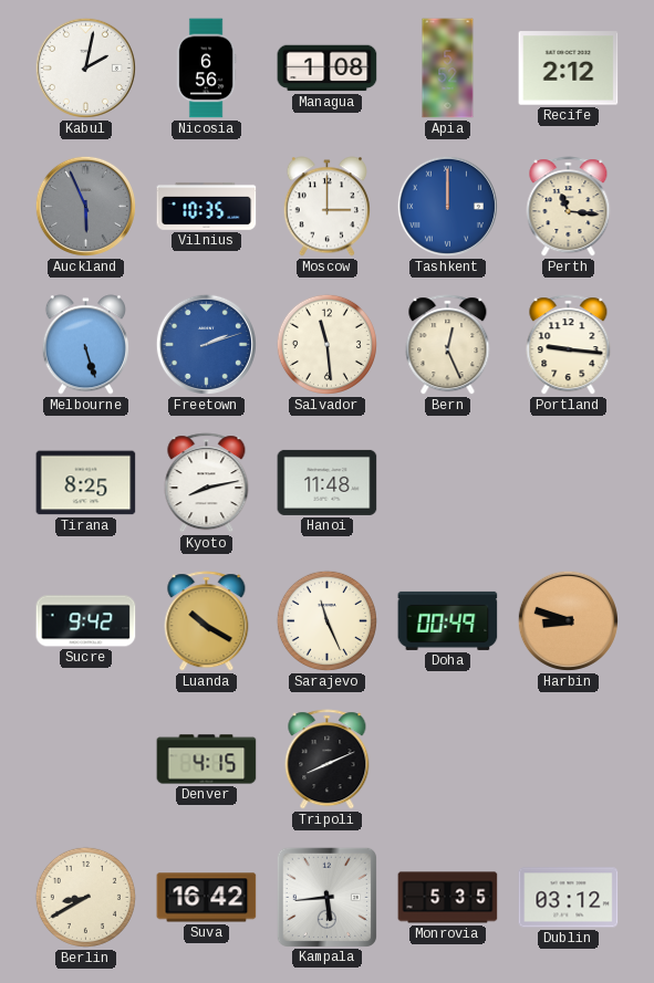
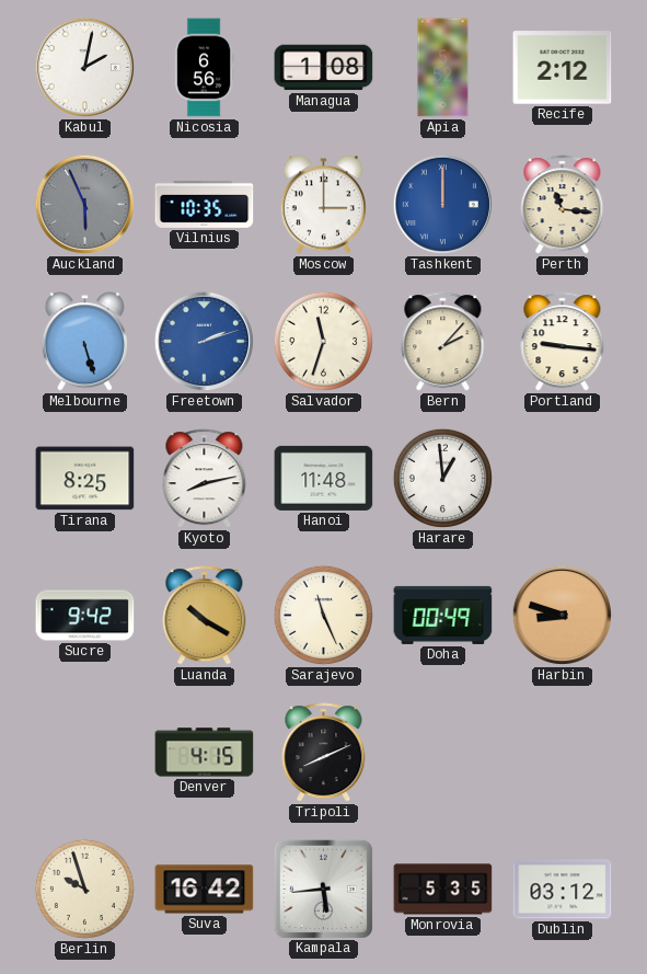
Salvador: 11:29 -> 11:33
Bern: 12:26 -> 2:07
Harare: none -> 12:59
Berlin: 8:40 -> 9:57
